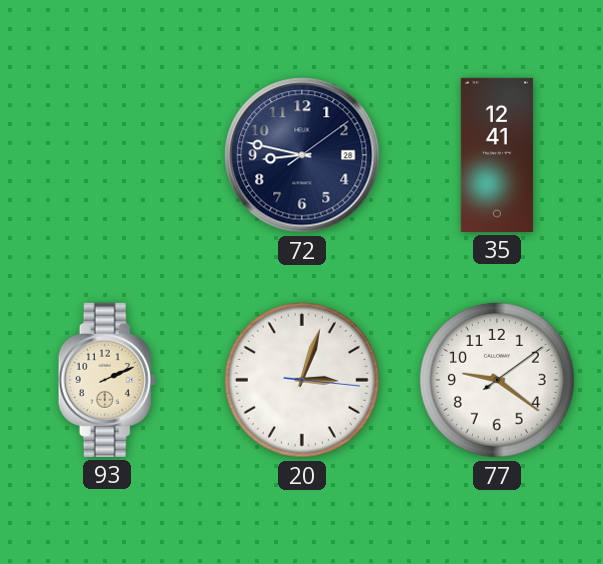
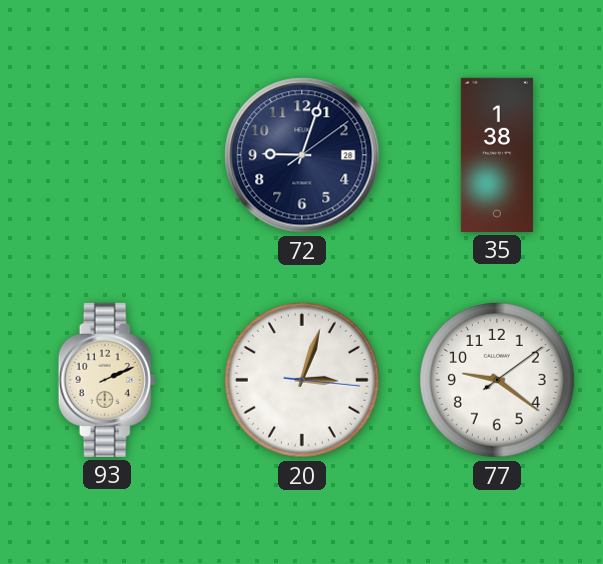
72: 8:47 -> 9:03
35: 12:41 -> 1:38
